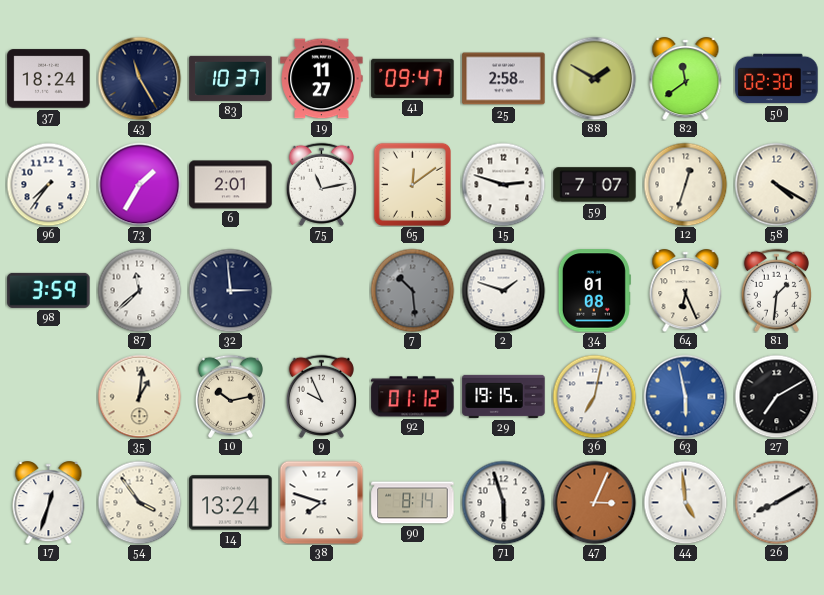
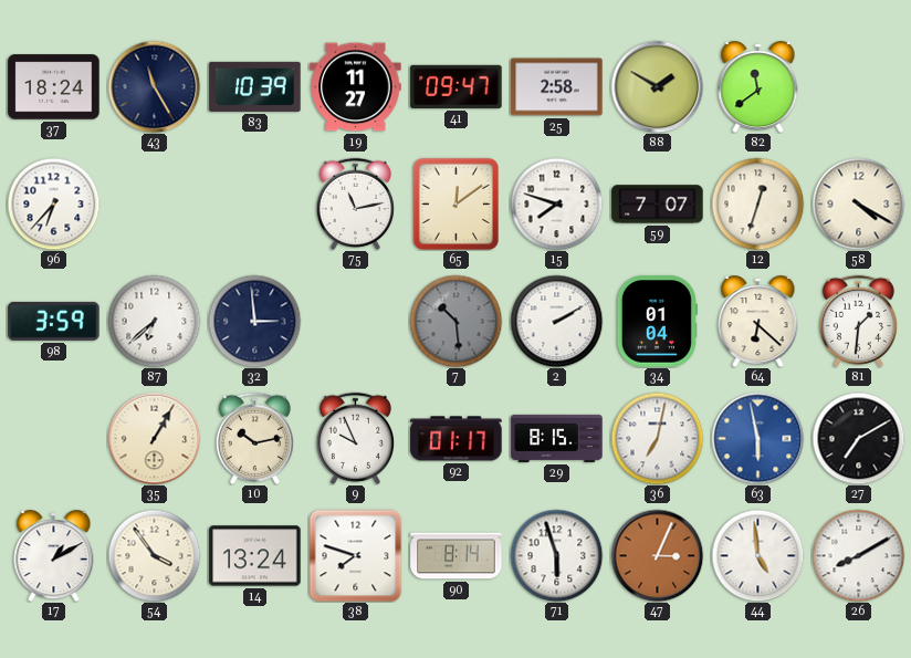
83: 10:37 -> 10:39
50: 02:30 -> none
96: 7:36 -> 6:37
73: 1:35 -> none
6: 2:01 -> none
15: 2:48 -> 7:48
87: 11:38 -> 6:38
2: 1:48 -> 2:10
34: 01:08 -> 01:04
64: 6:26 -> 6:22
35: 1:01 -> 1:05
92: 01:12 -> 01:17
29: 19:15 -> 8:15
17: 12:33 -> 1:10
